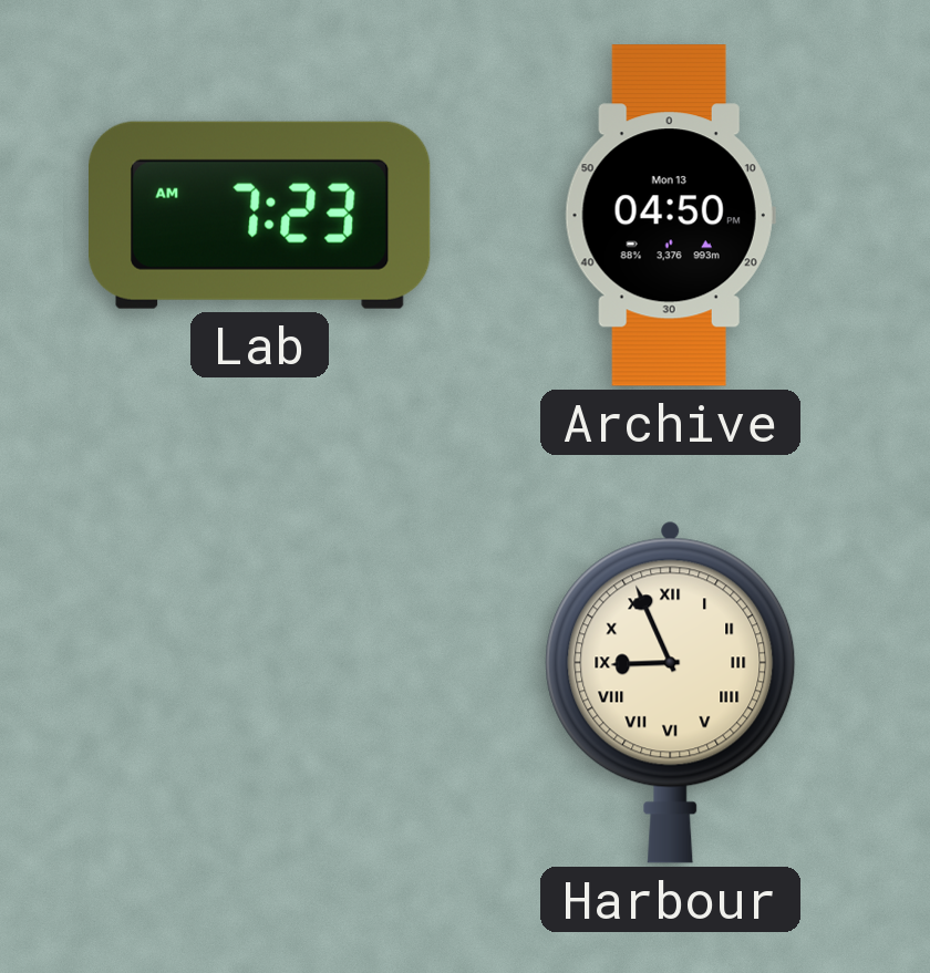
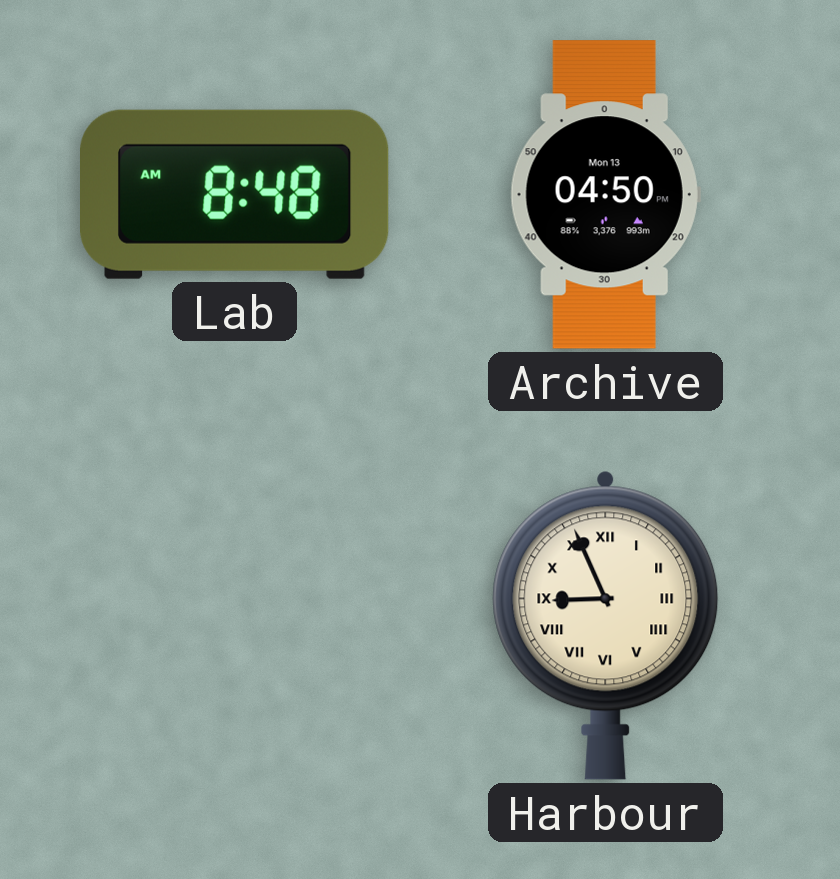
Lab: 7:23 -> 8:48
